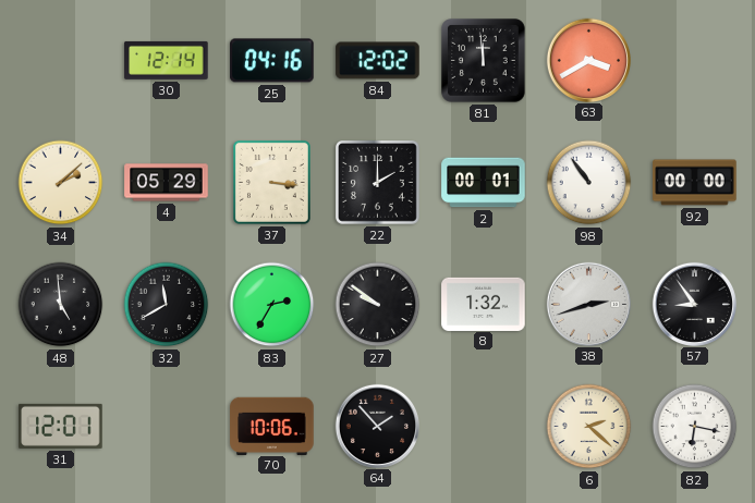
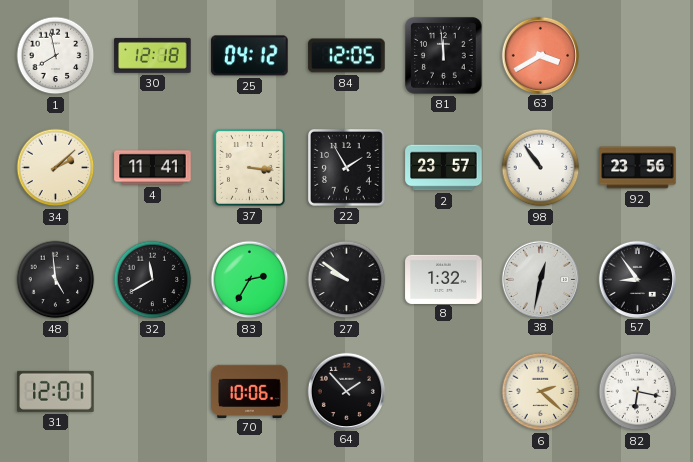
1: none -> 7:58
30: 12:14 -> 12:18
25: 04:16 -> 04:12
84: 12:02 -> 12:05
4: 05:29 -> 11:41
22: 2:00 -> 1:55
2: 00:01 -> 23:57
92: 00:00 -> 23:56
38: 2:42 -> 12:32
